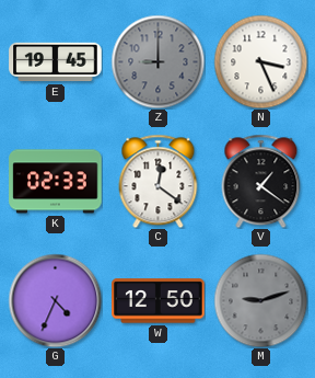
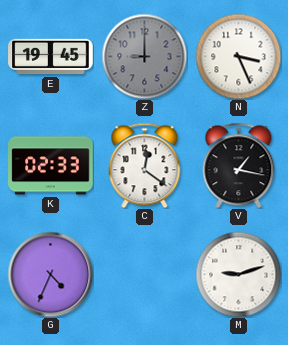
V: 1:21 -> 1:17
W: 12:50 -> none
M dial: grey -> white
